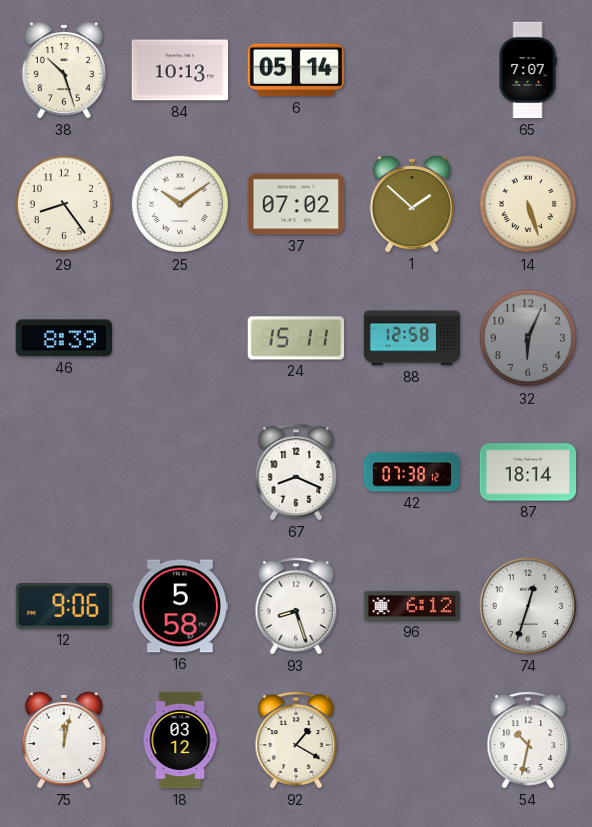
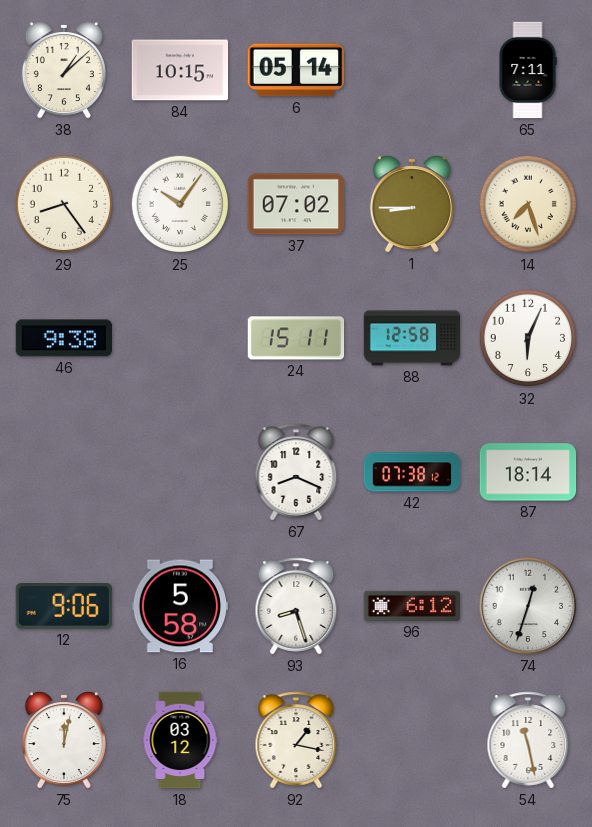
38: 10:27 -> 1:08
84: 10:13 -> 10:15
65: 7:07 -> 7:11
25: 10:09 -> 10:06
1: 1:52 -> 8:45
14: 5:27 -> 7:27
46: 8:39 -> 9:38
32 dial: grey -> white
92: 1:20 -> 1:17
54: 10:32 -> 11:28
